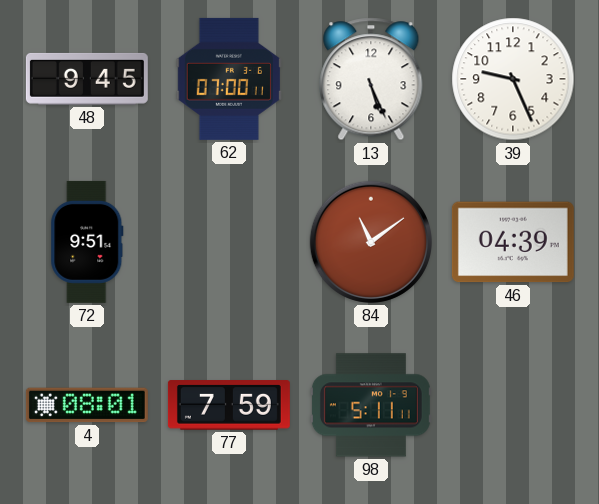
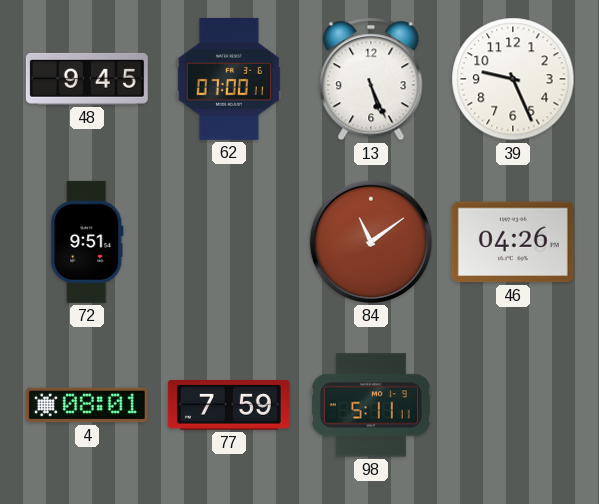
46: 04:39 -> 04:26
